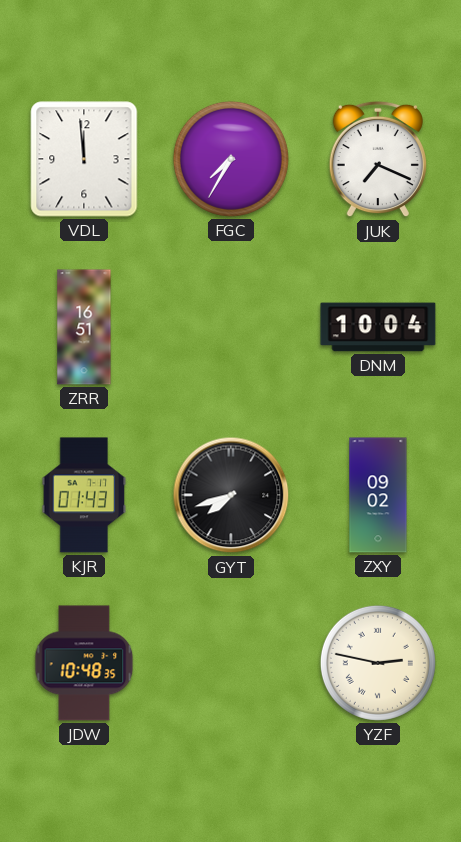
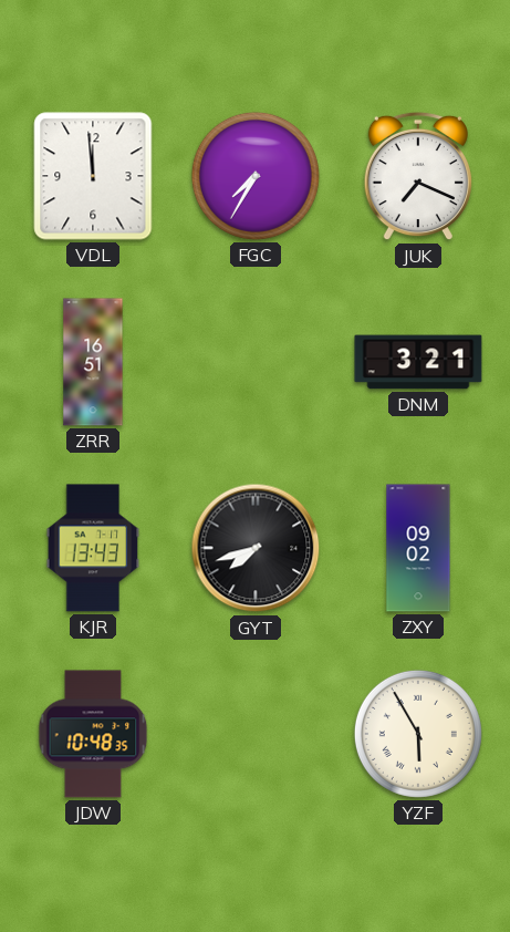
DNM: 10:04 -> 3:21
KJR: 01:43 -> 13:43
YZF: 2:47 -> 5:55
